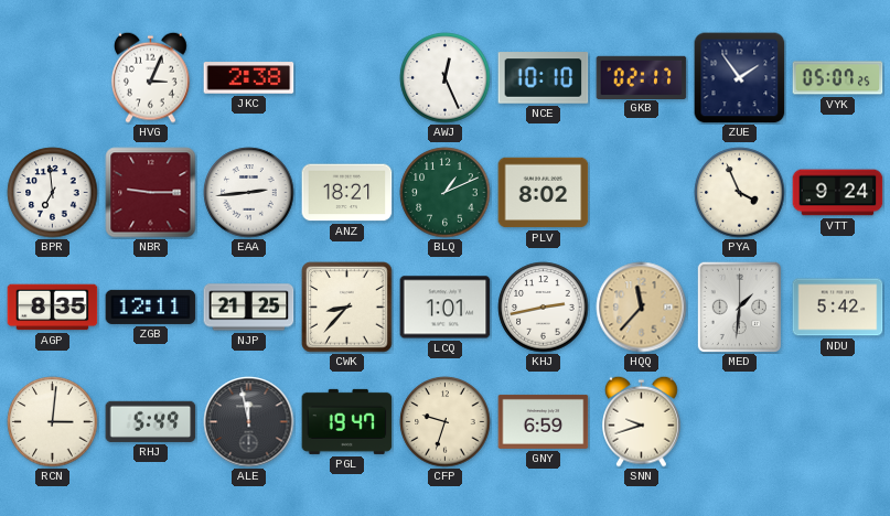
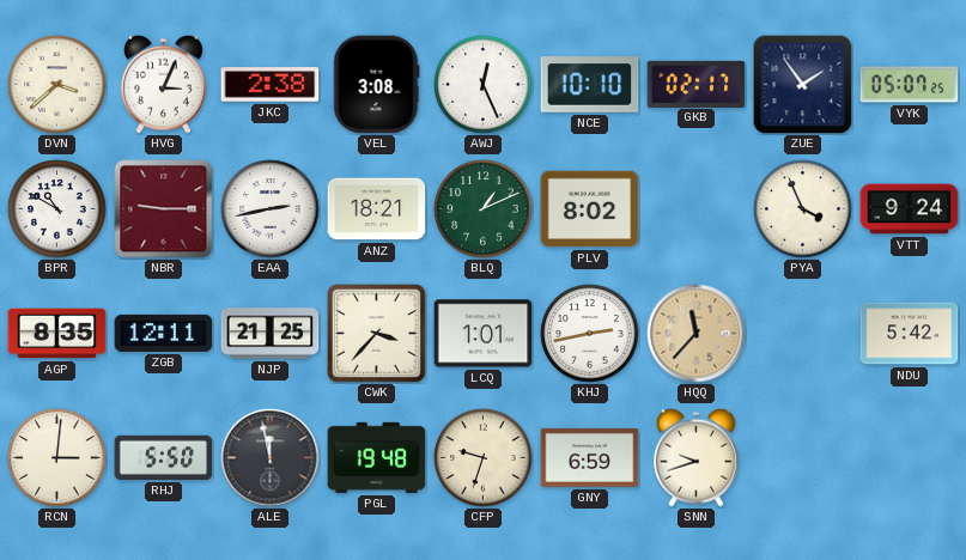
DVN: none -> 3:38
VEL: none -> 3:08
BPR: 6:59 -> 10:50
EAA: 2:44 -> 2:43
CWK: 8:37 -> 3:37
MED: 1:31 -> none
RHJ: 5:49 -> 5:50
PGL: 19:47 -> 19:48
